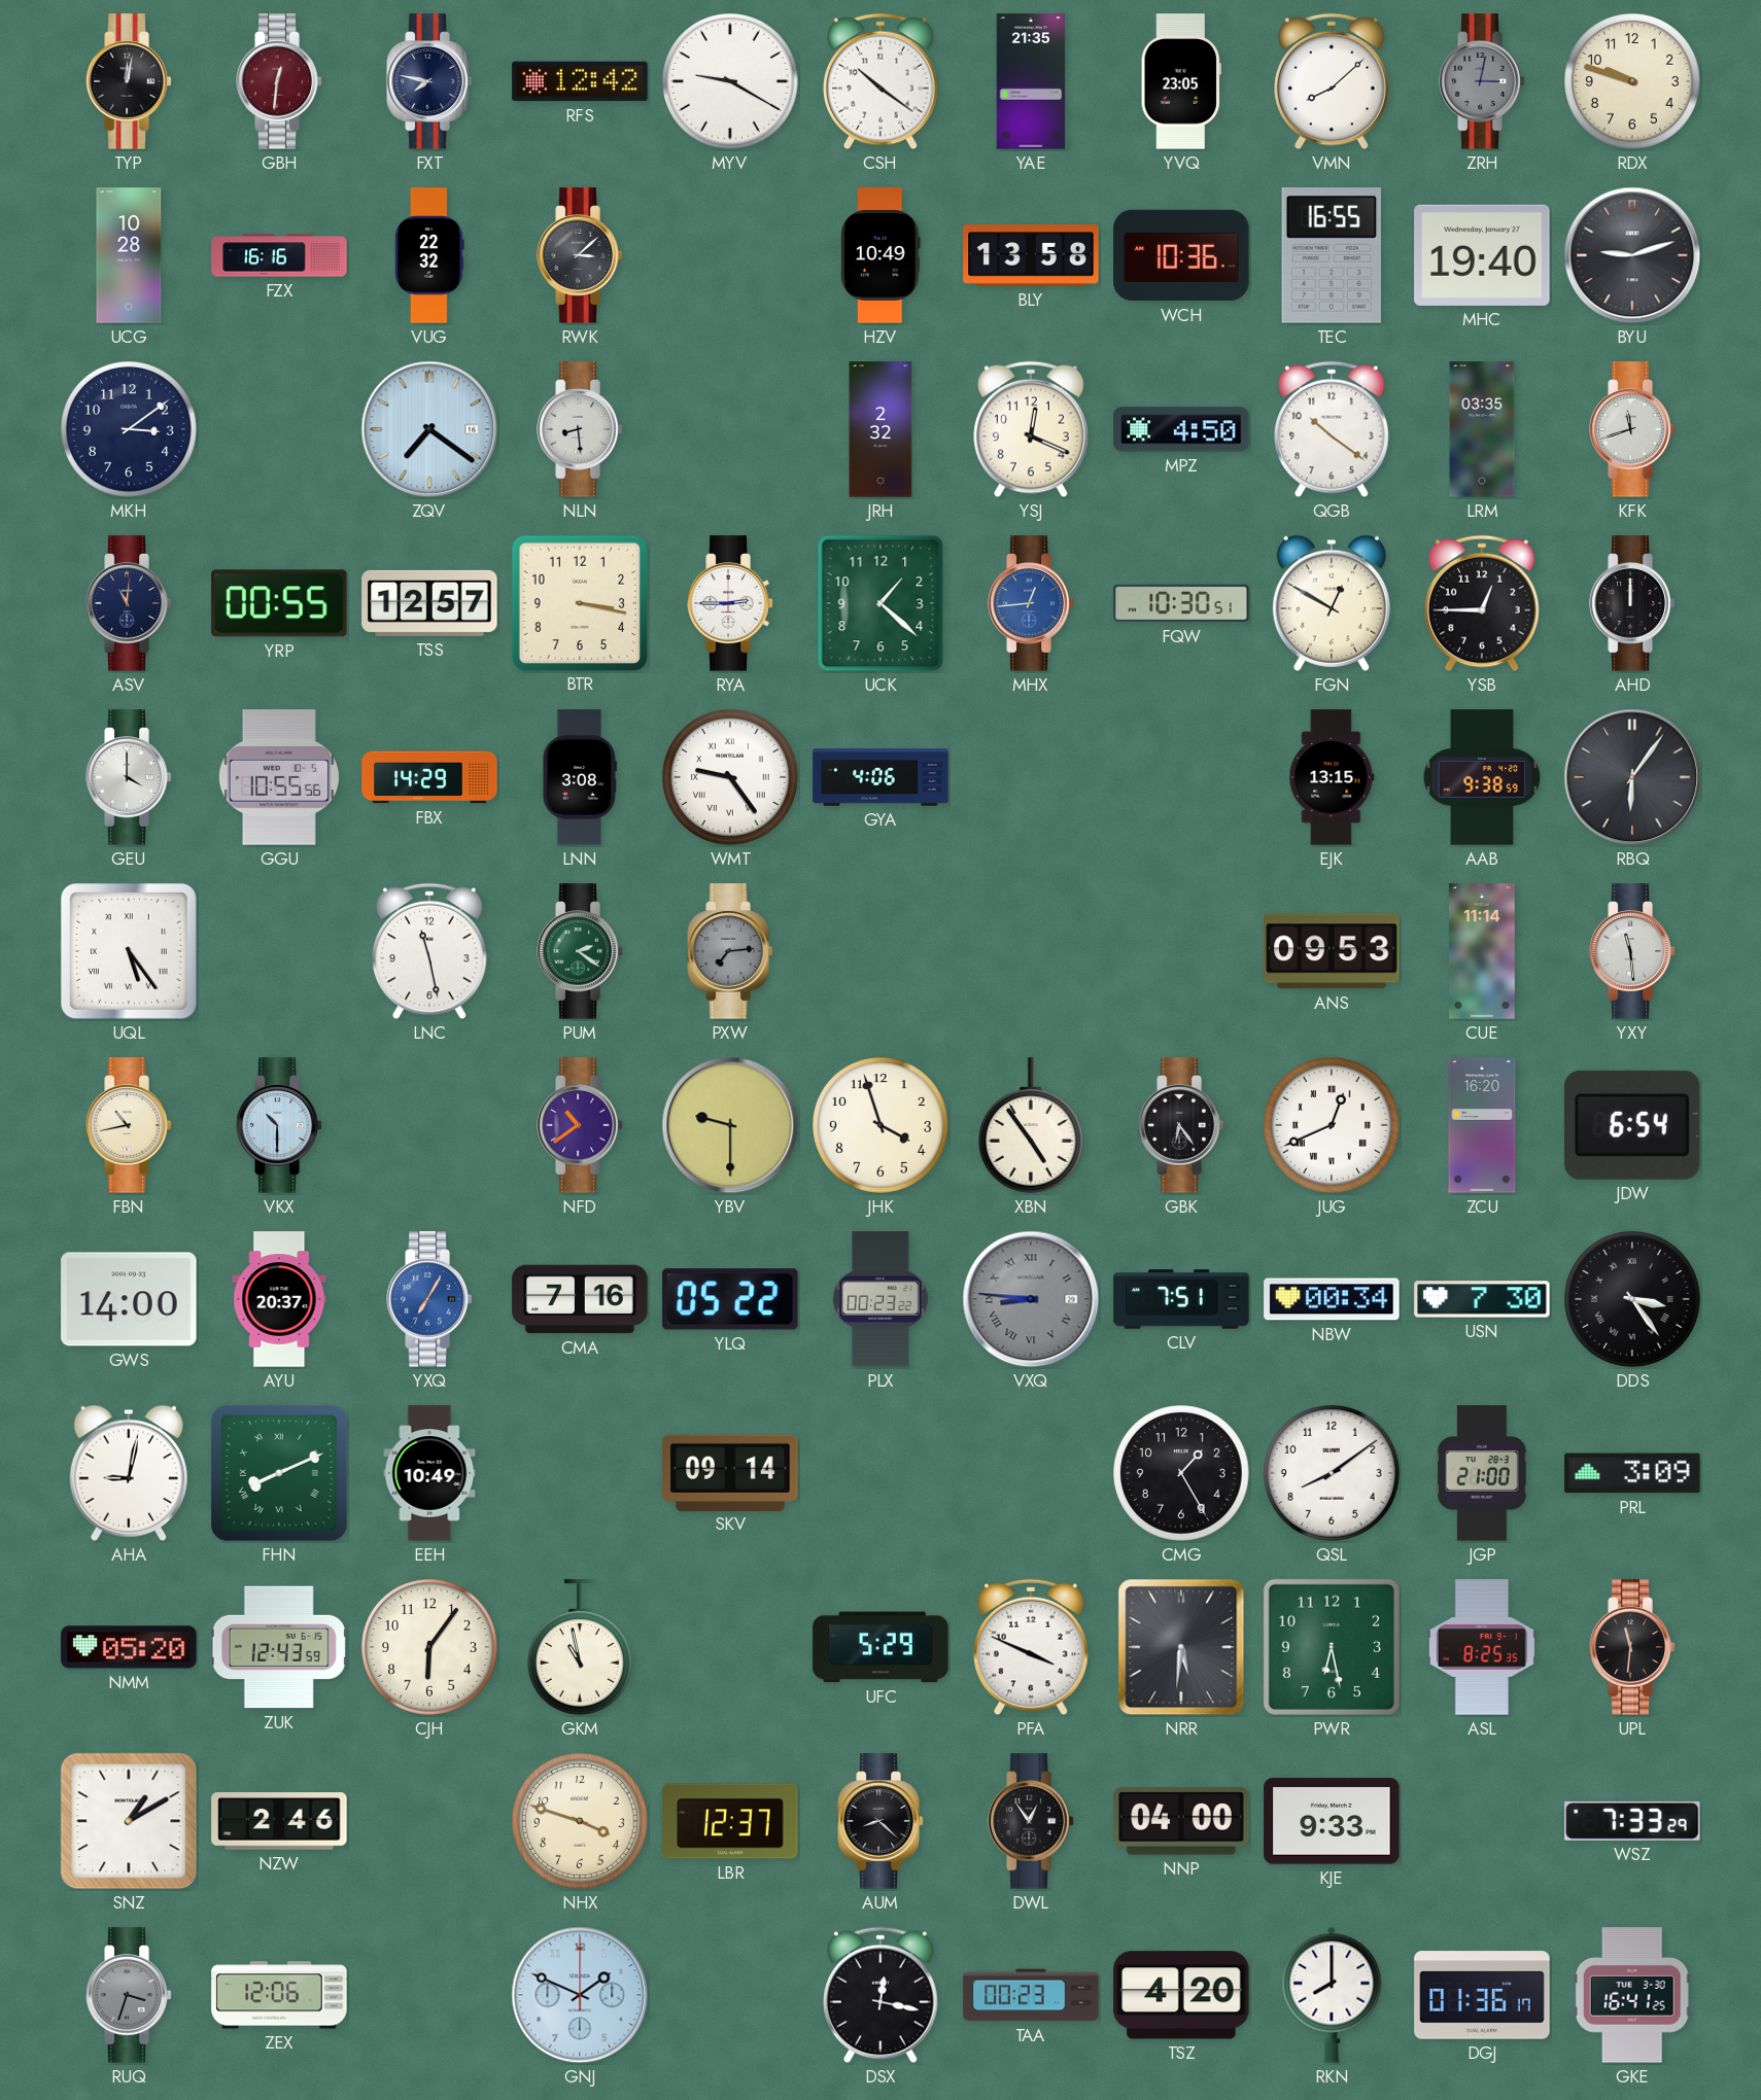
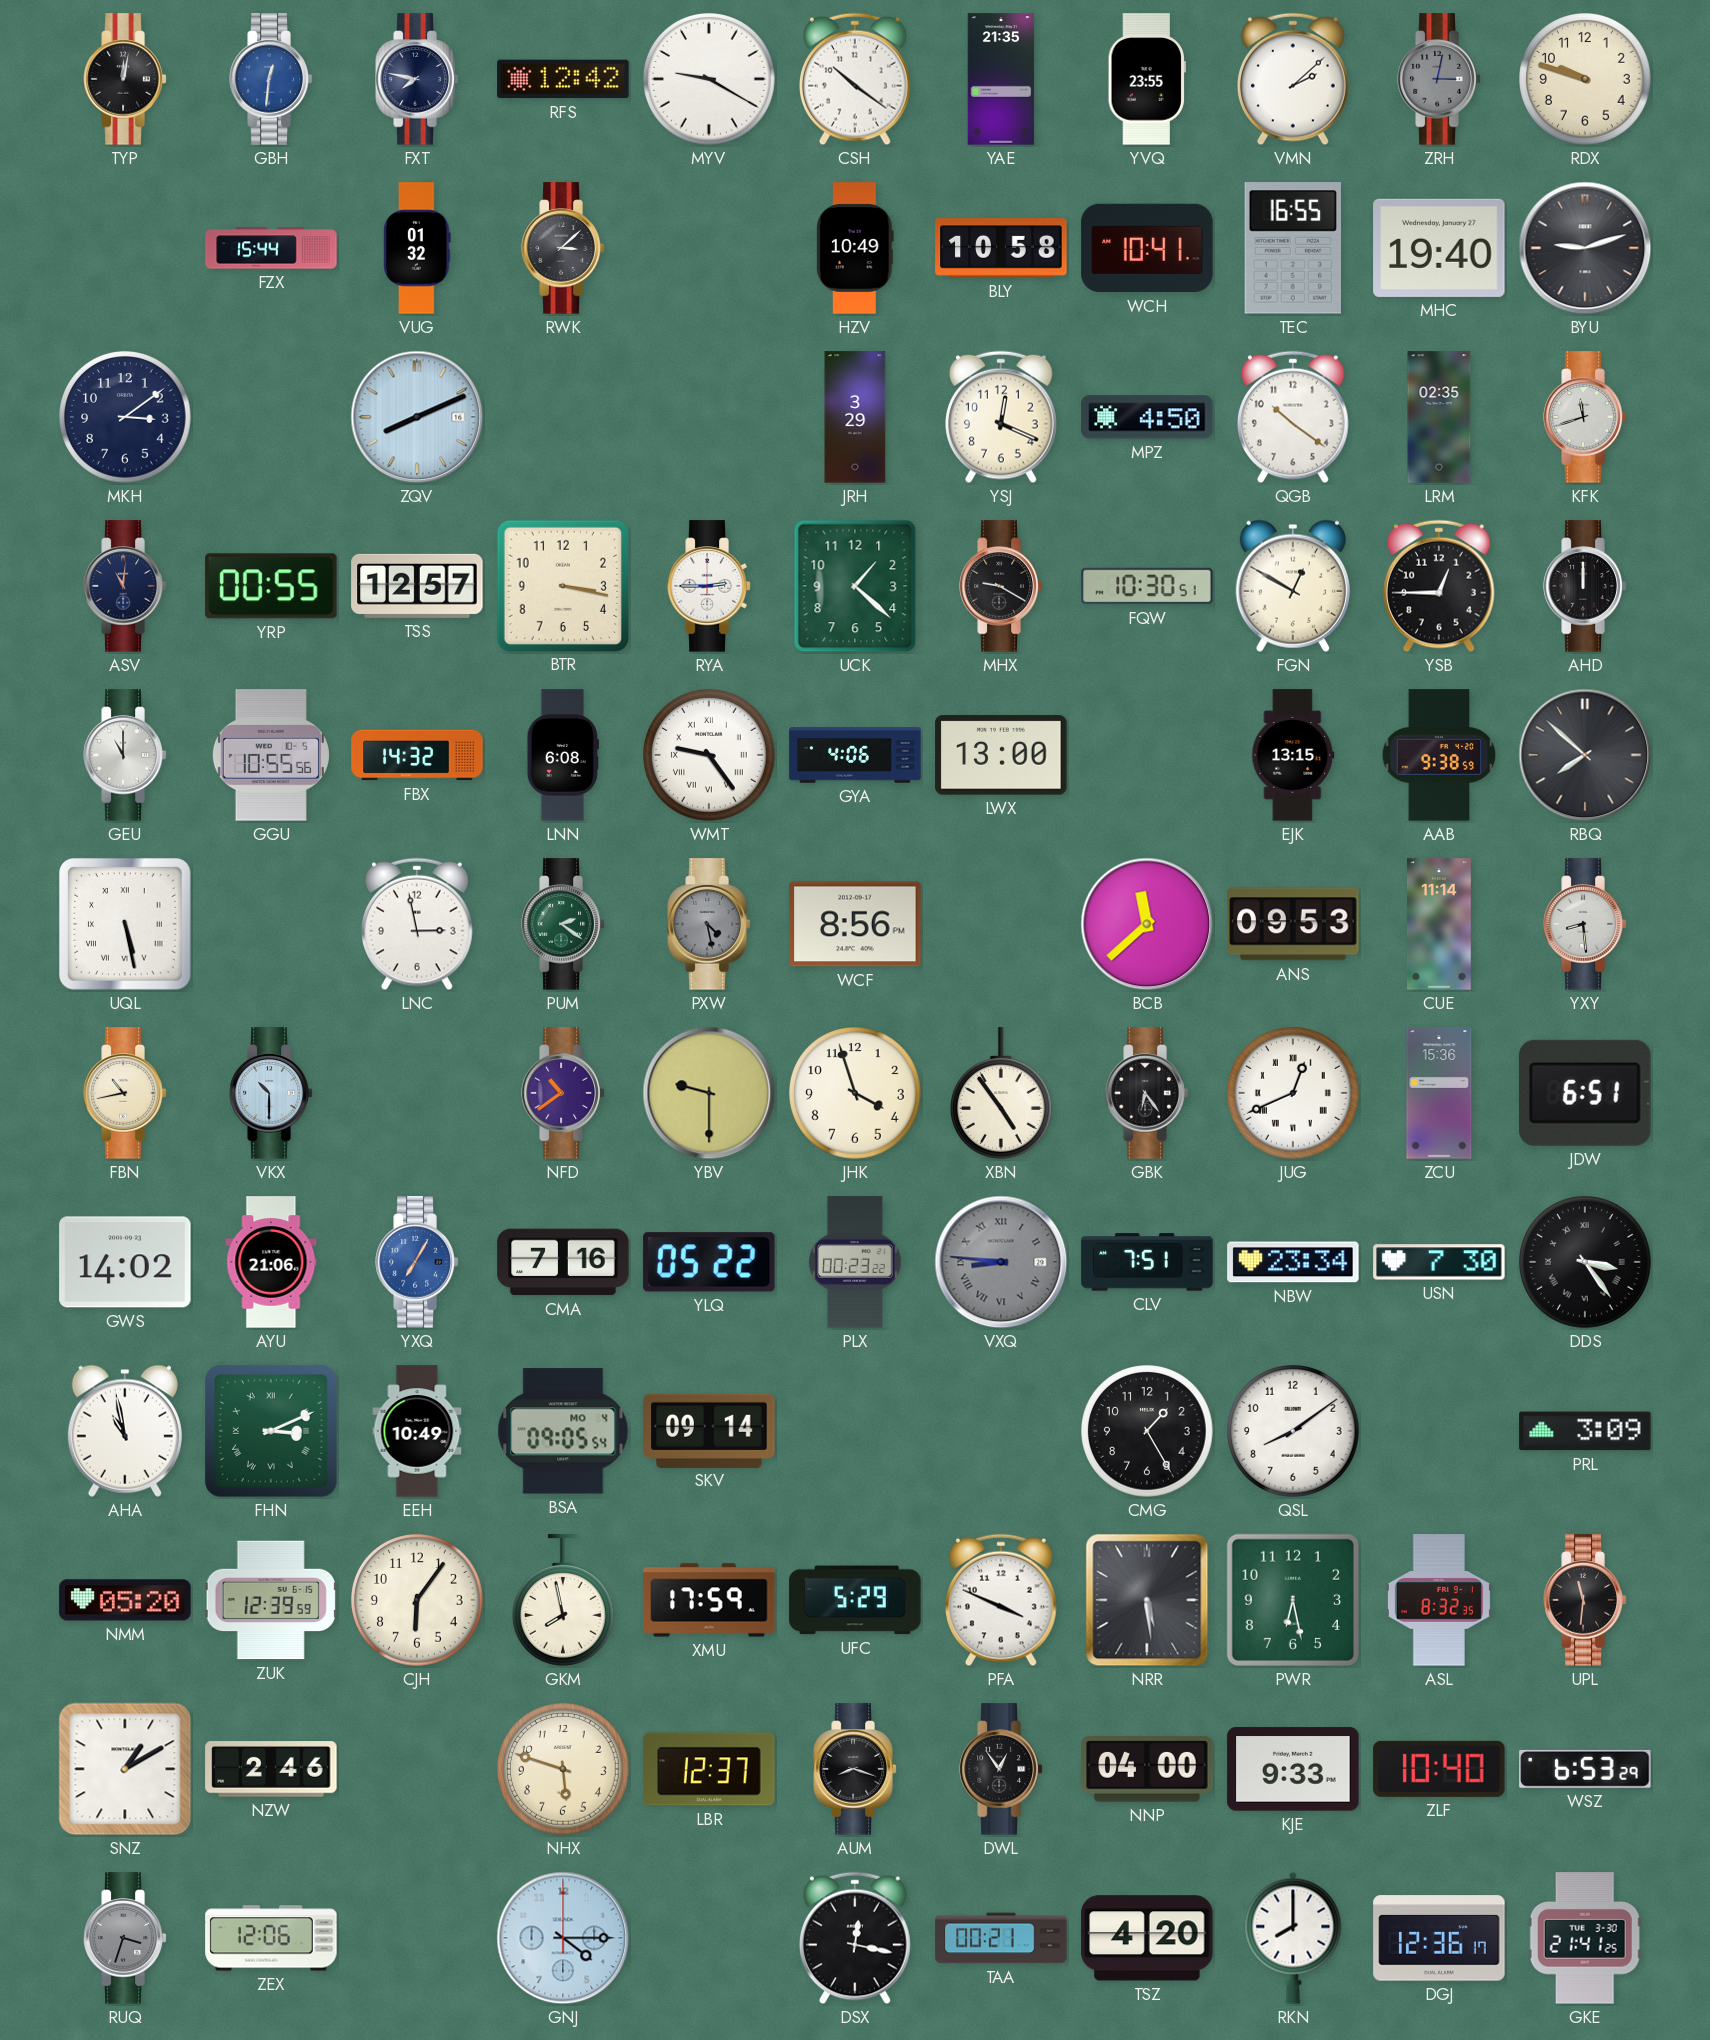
GBH dial: burgundy -> blue
YVQ: 23:05 -> 23:55
VMN: 8:08 -> 2:08
UCG: 10:28 -> none
FZX: 16:16 -> 15:44
VUG: 22:32 -> 01:32
BLY: 13:58 -> 10:58
WCH: 10:36 -> 10:41
ZQV: 7:21 -> 8:11
NLN: 8:29 -> none
JRH: 2:32 -> 3:29
LRM: 03:35 -> 02:35
MHX: 12:44 -> 9:20
MHX dial: blue -> black
GEU: 4:00 -> 11:00
FBX: 14:29 -> 14:32
LNN: 3:08 -> 6:08
LWX: none -> 13:00
RBQ: 6:06 -> 7:52
UQL: 5:24 -> 5:28
LNC: 11:28 -> 2:58
PXW: 7:14 -> 4:28
WCF: none -> 8:56
BCB: none -> 11:38
YXY: 11:29 -> 8:29
ZCU: 16:20 -> 15:36
JDW: 6:54 -> 6:51
GWS: 14:00 -> 14:02
AYU: 20:37 -> 21:06
NBW: 00:34 -> 23:34
AHA: 9:02 -> 10:58
FHN: 8:11 -> 3:11
BSA: none -> 09:05
JGP: 21:00 -> none
ZUK: 12:43 -> 12:39
GKM: 10:58 -> 7:58
XMU: none -> 17:59
NRR: 5:31 -> 5:29
ASL: 8:25 -> 8:32
NHX: 3:48 -> 5:48
AUM: 8:22 -> 8:18
ZLF: none -> 10:40
WSZ: 7:33 -> 6:53
GNJ: 1:49 -> 4:15
TAA: 00:23 -> 00:21
DGJ: 01:36 -> 12:36
GKE: 16:41 -> 21:41
